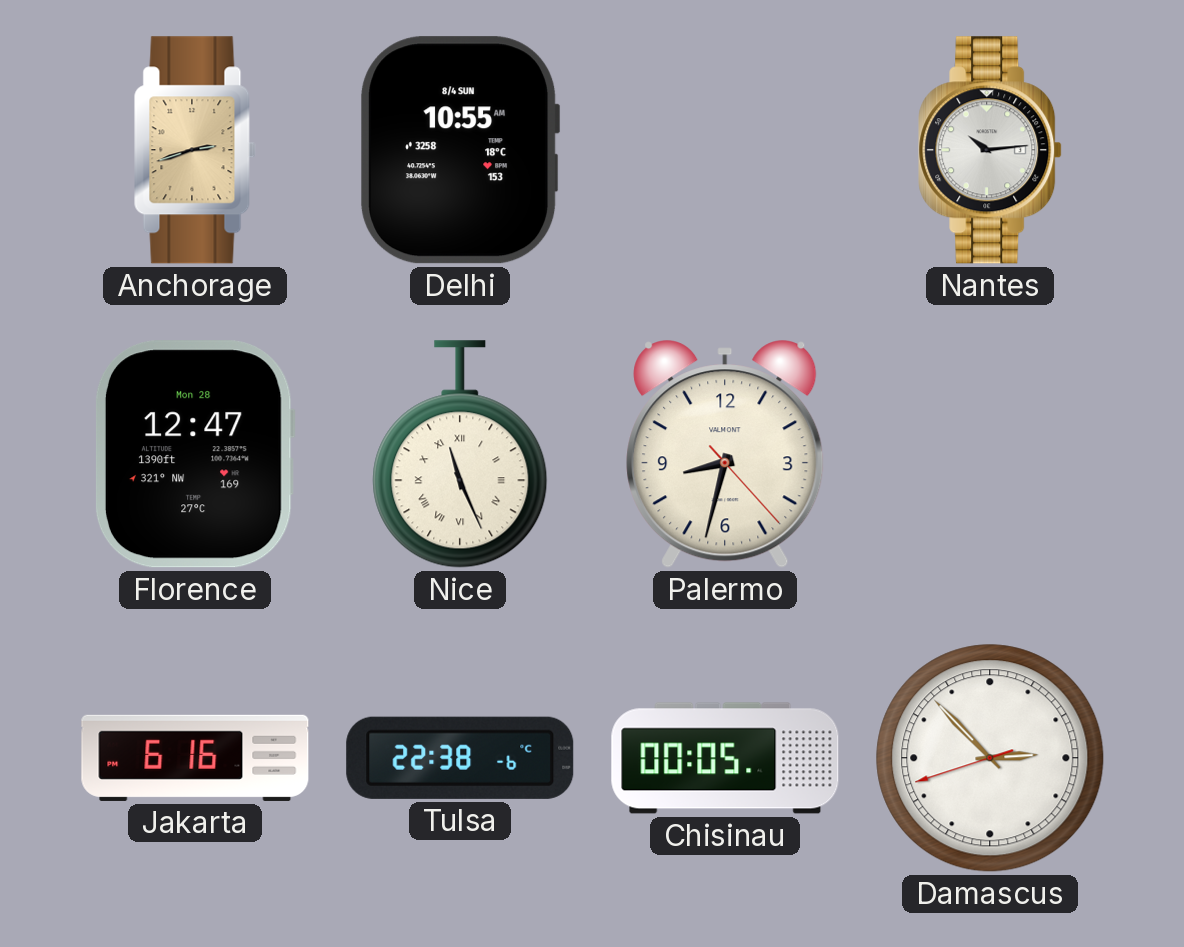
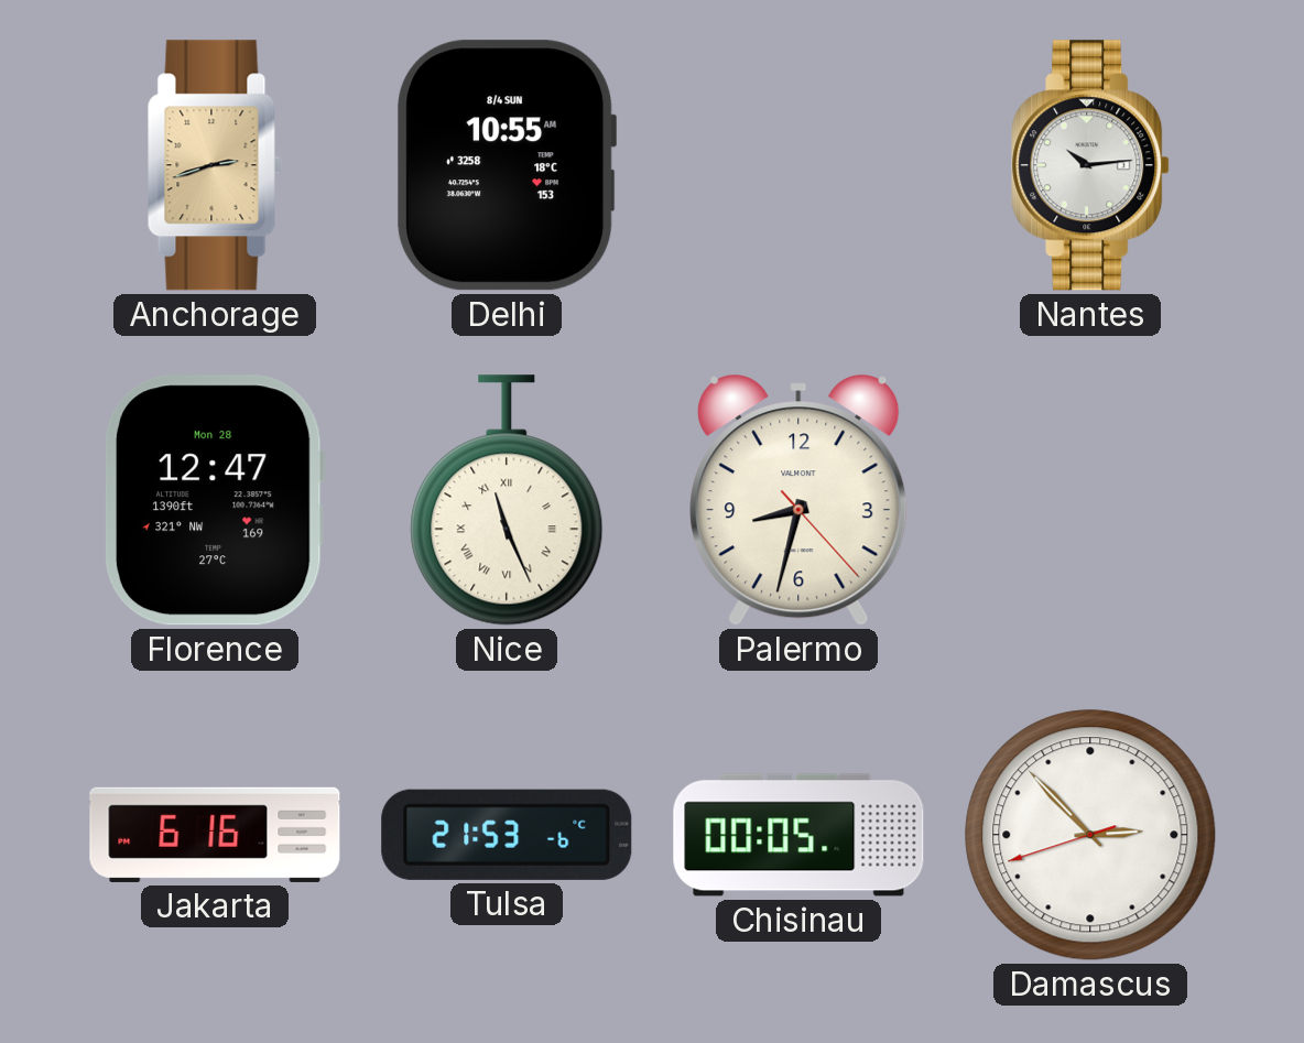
Tulsa: 22:38 -> 21:53
